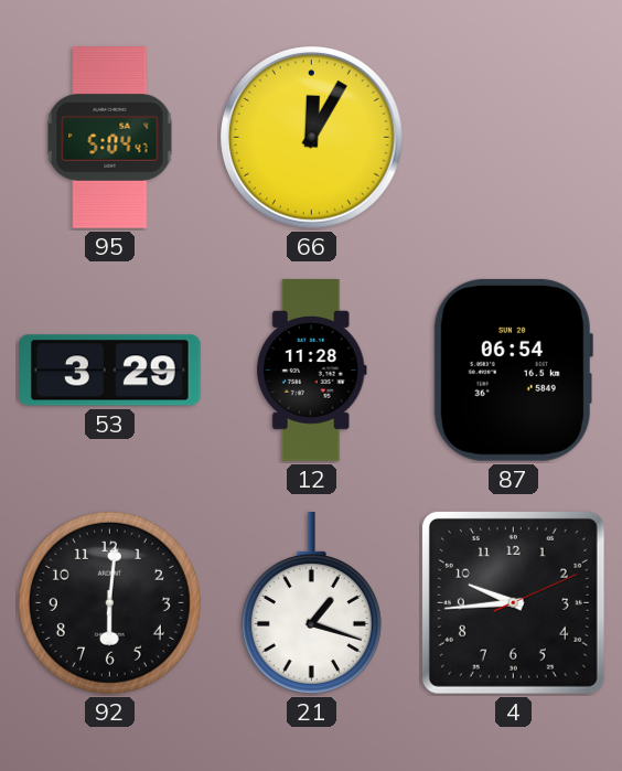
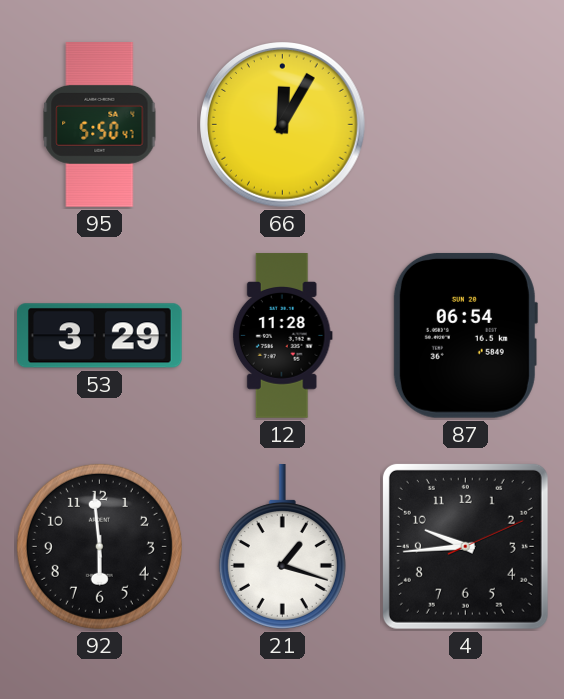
95: 5:04 -> 5:50
92: 6:01 -> 5:59
